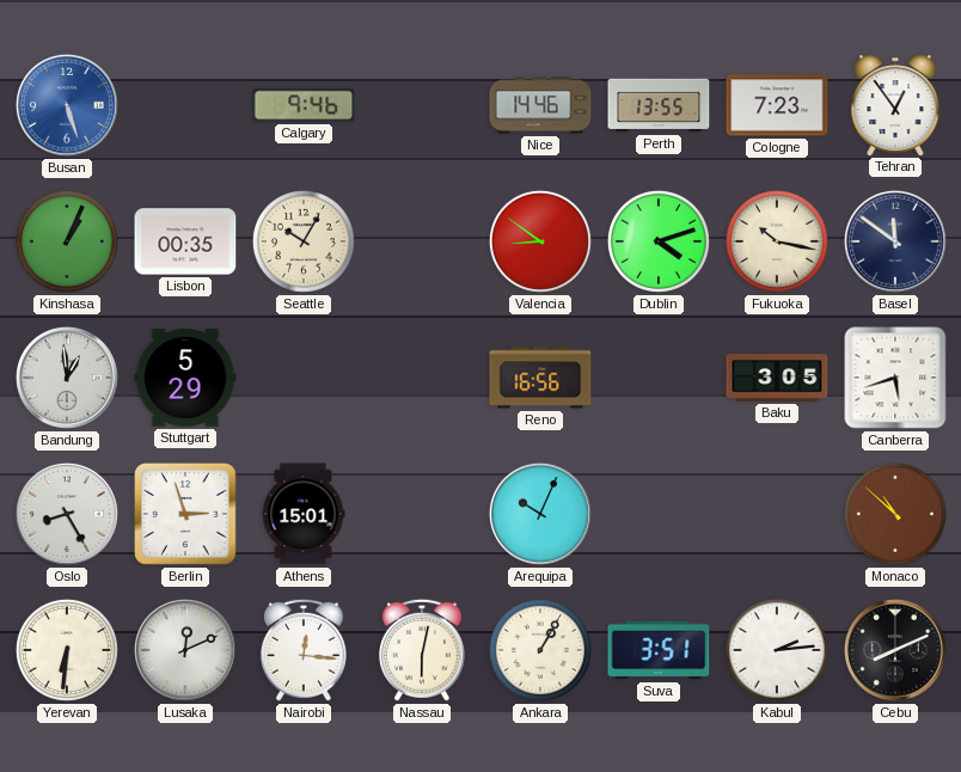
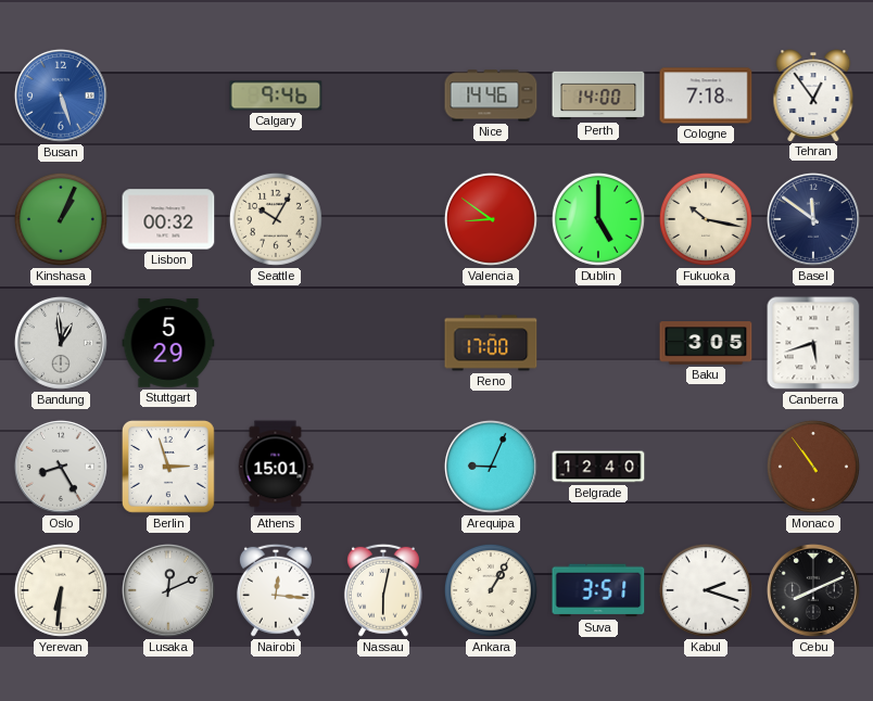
Perth: 13:55 -> 14:00
Cologne: 7:23 -> 7:18
Lisbon: 00:35 -> 00:32
Dublin: 4:12 -> 5:00
Reno: 16:56 -> 17:00
Arequipa: 10:04 -> 9:04
Belgrade: none -> 12:40
Monaco: 10:52 -> 10:54
Kabul: 2:14 -> 2:18
